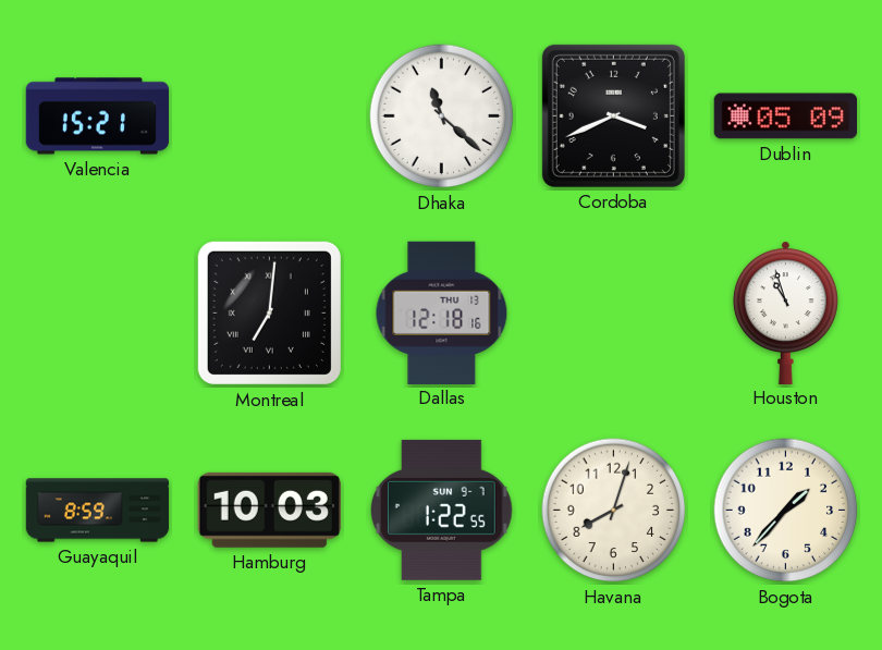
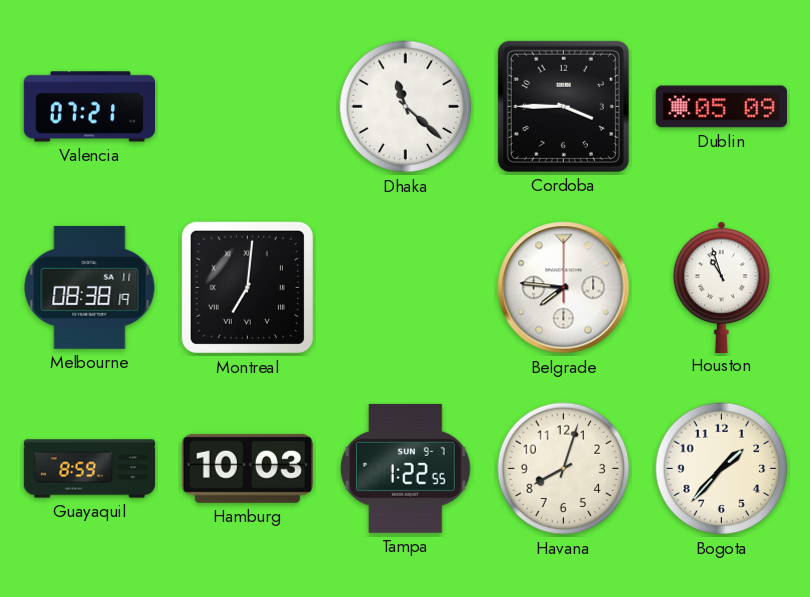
Valencia: 15:21 -> 07:21
Cordoba: 3:41 -> 3:45
Melbourne: none -> 08:38
Dallas: 12:18 -> none
Belgrade: none -> 7:46
